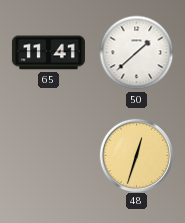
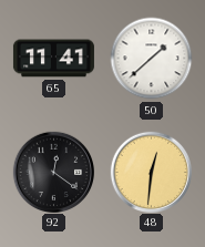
92: none -> 12:21
48: 12:33 -> 12:31
